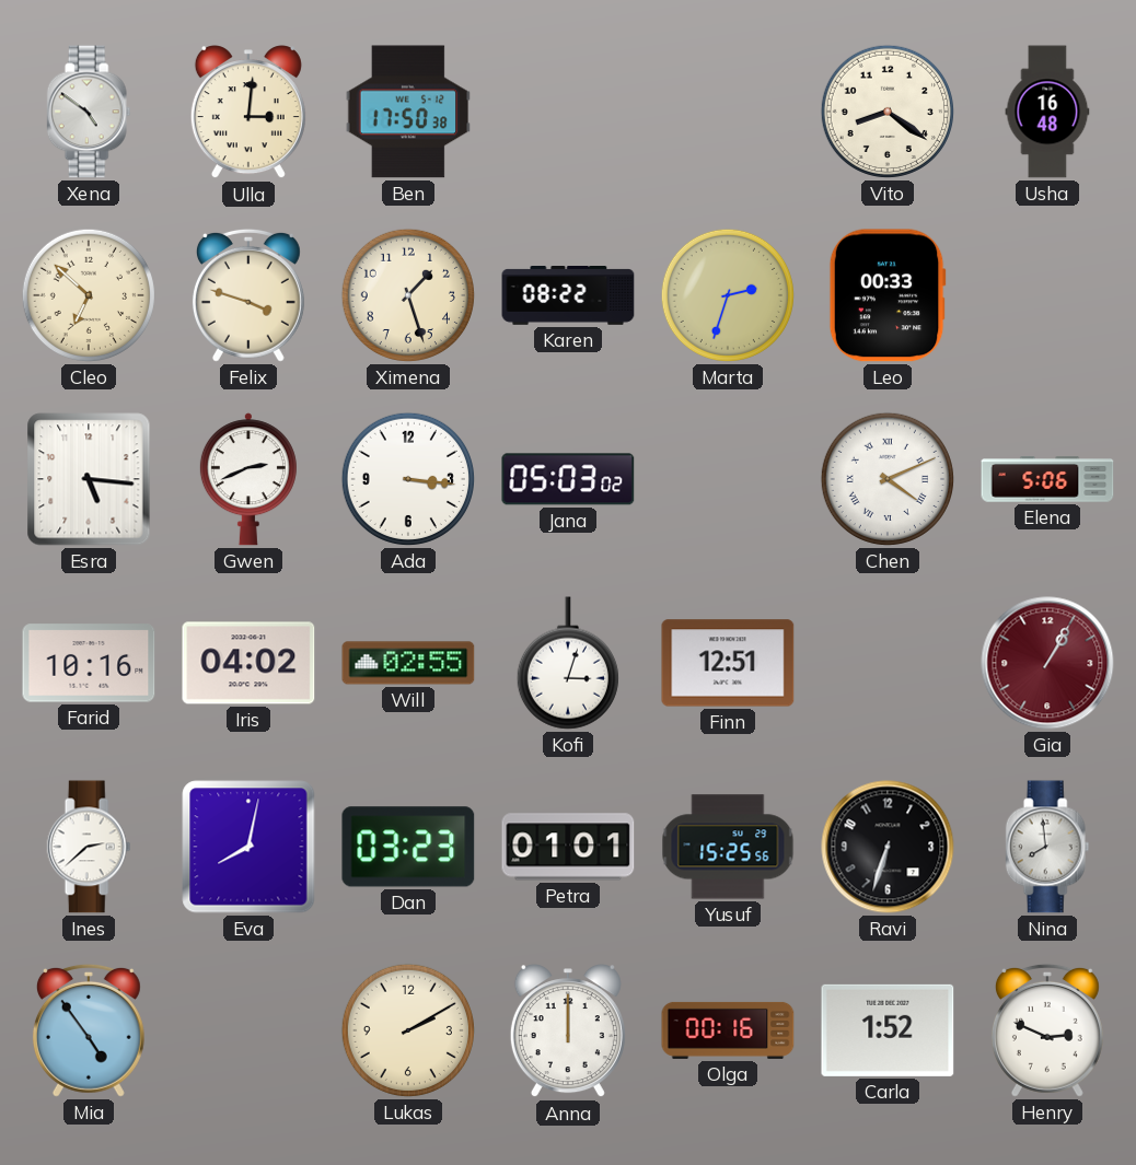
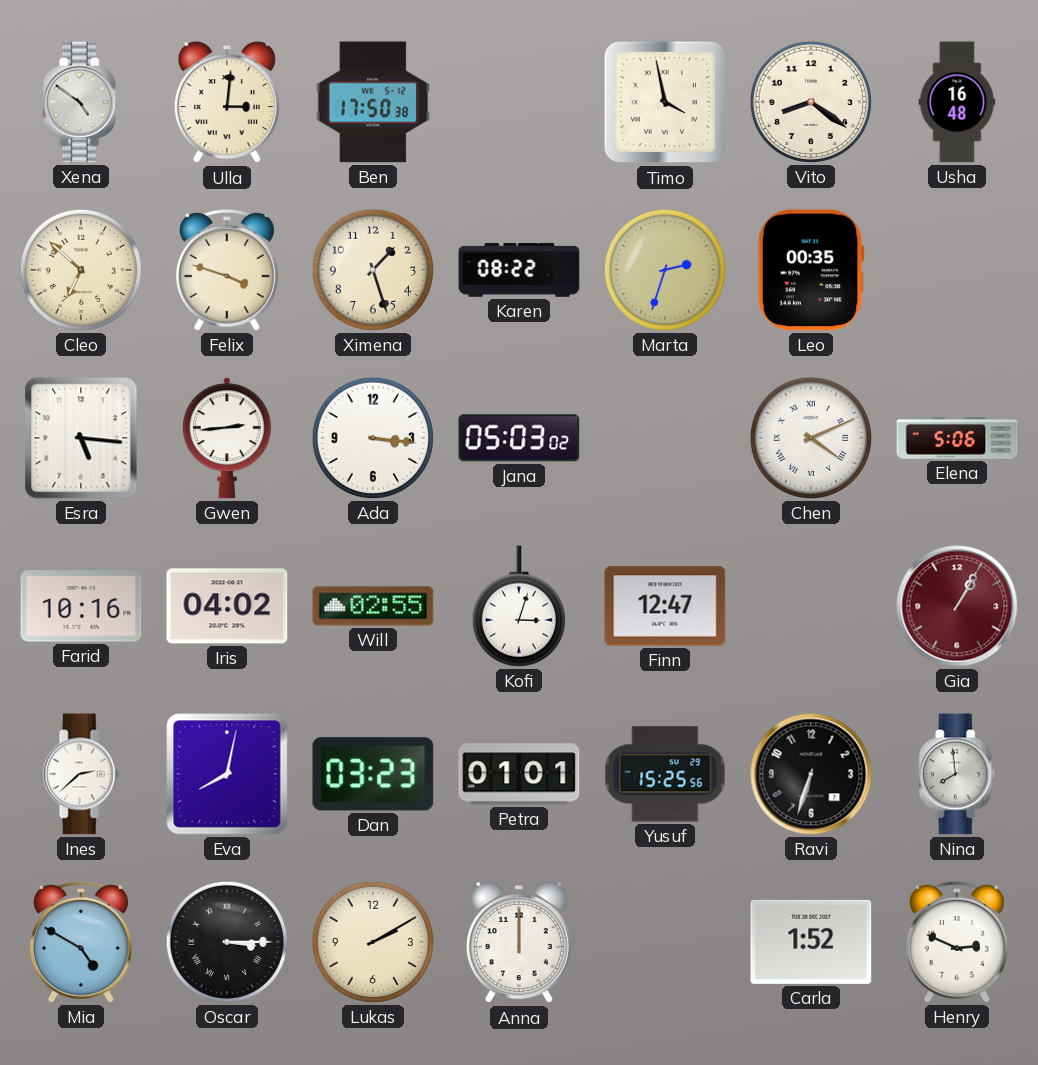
Timo: none -> 3:58
Leo: 00:33 -> 00:35
Gwen: 2:41 -> 2:44
Finn: 12:51 -> 12:47
Mia: 4:54 -> 4:50
Oscar: none -> 3:15
Olga: 00:16 -> none
